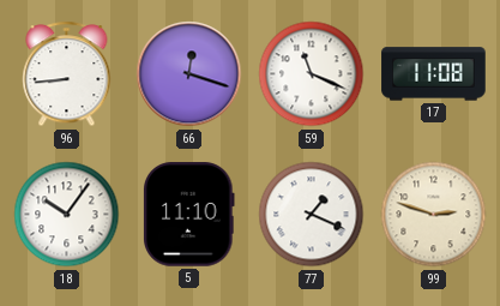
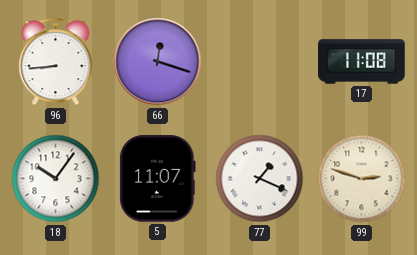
59: 11:19 -> none
5: 11:10 -> 11:07
